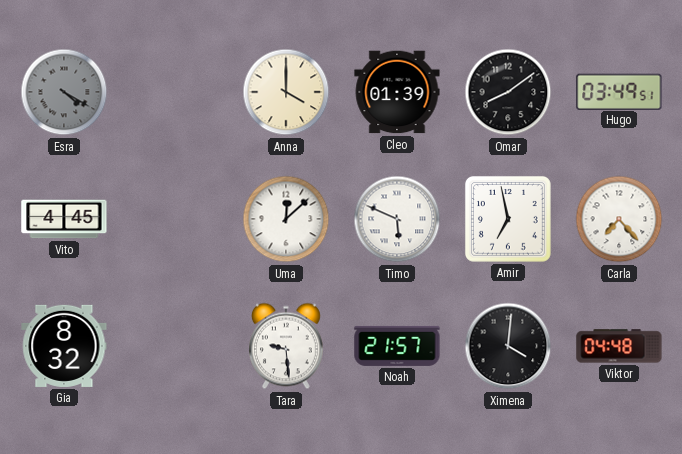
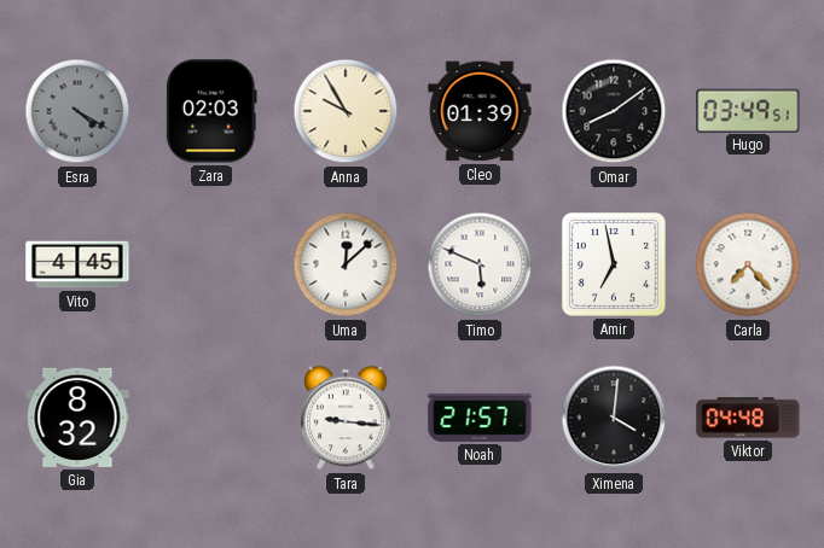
Zara: none -> 02:03
Anna: 4:00 -> 9:55
Tara: 9:29 -> 9:16
